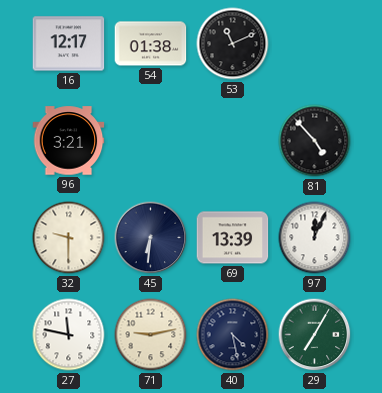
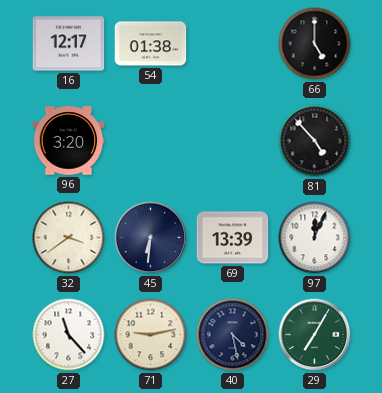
53: 11:11 -> none
66: none -> 5:00
96: 3:21 -> 3:20
32: 9:30 -> 3:39
27: 11:47 -> 11:23
